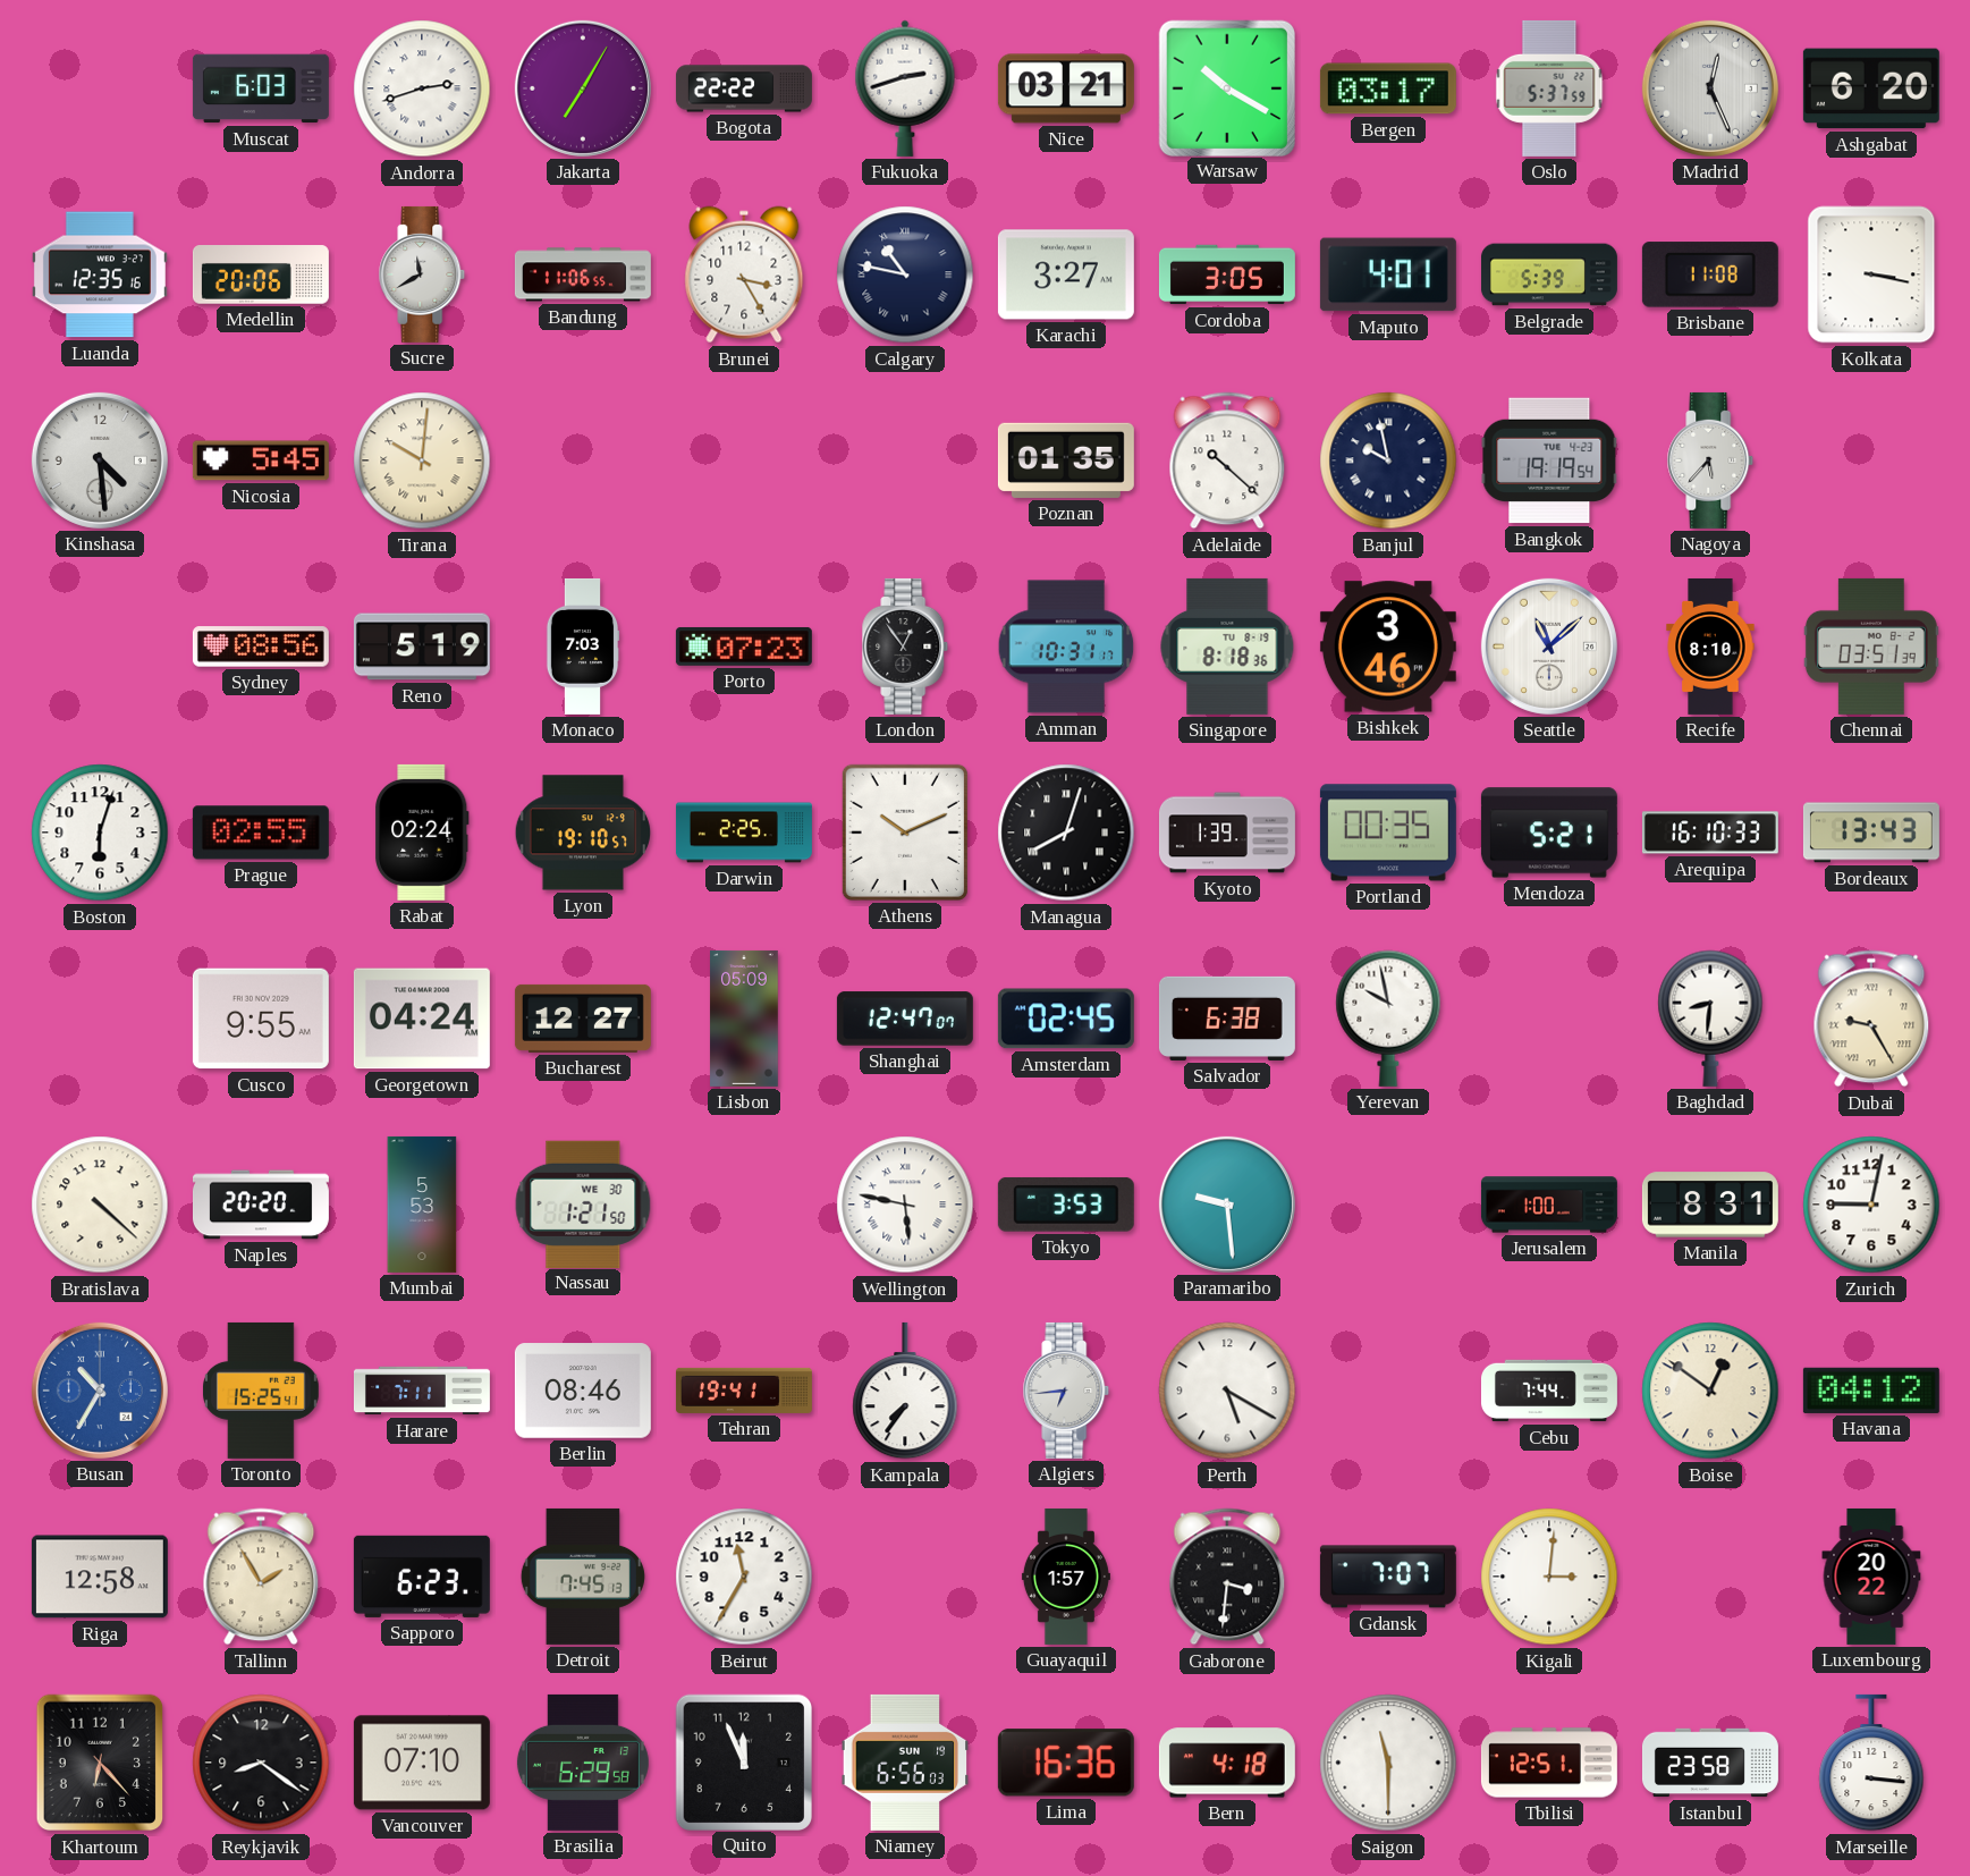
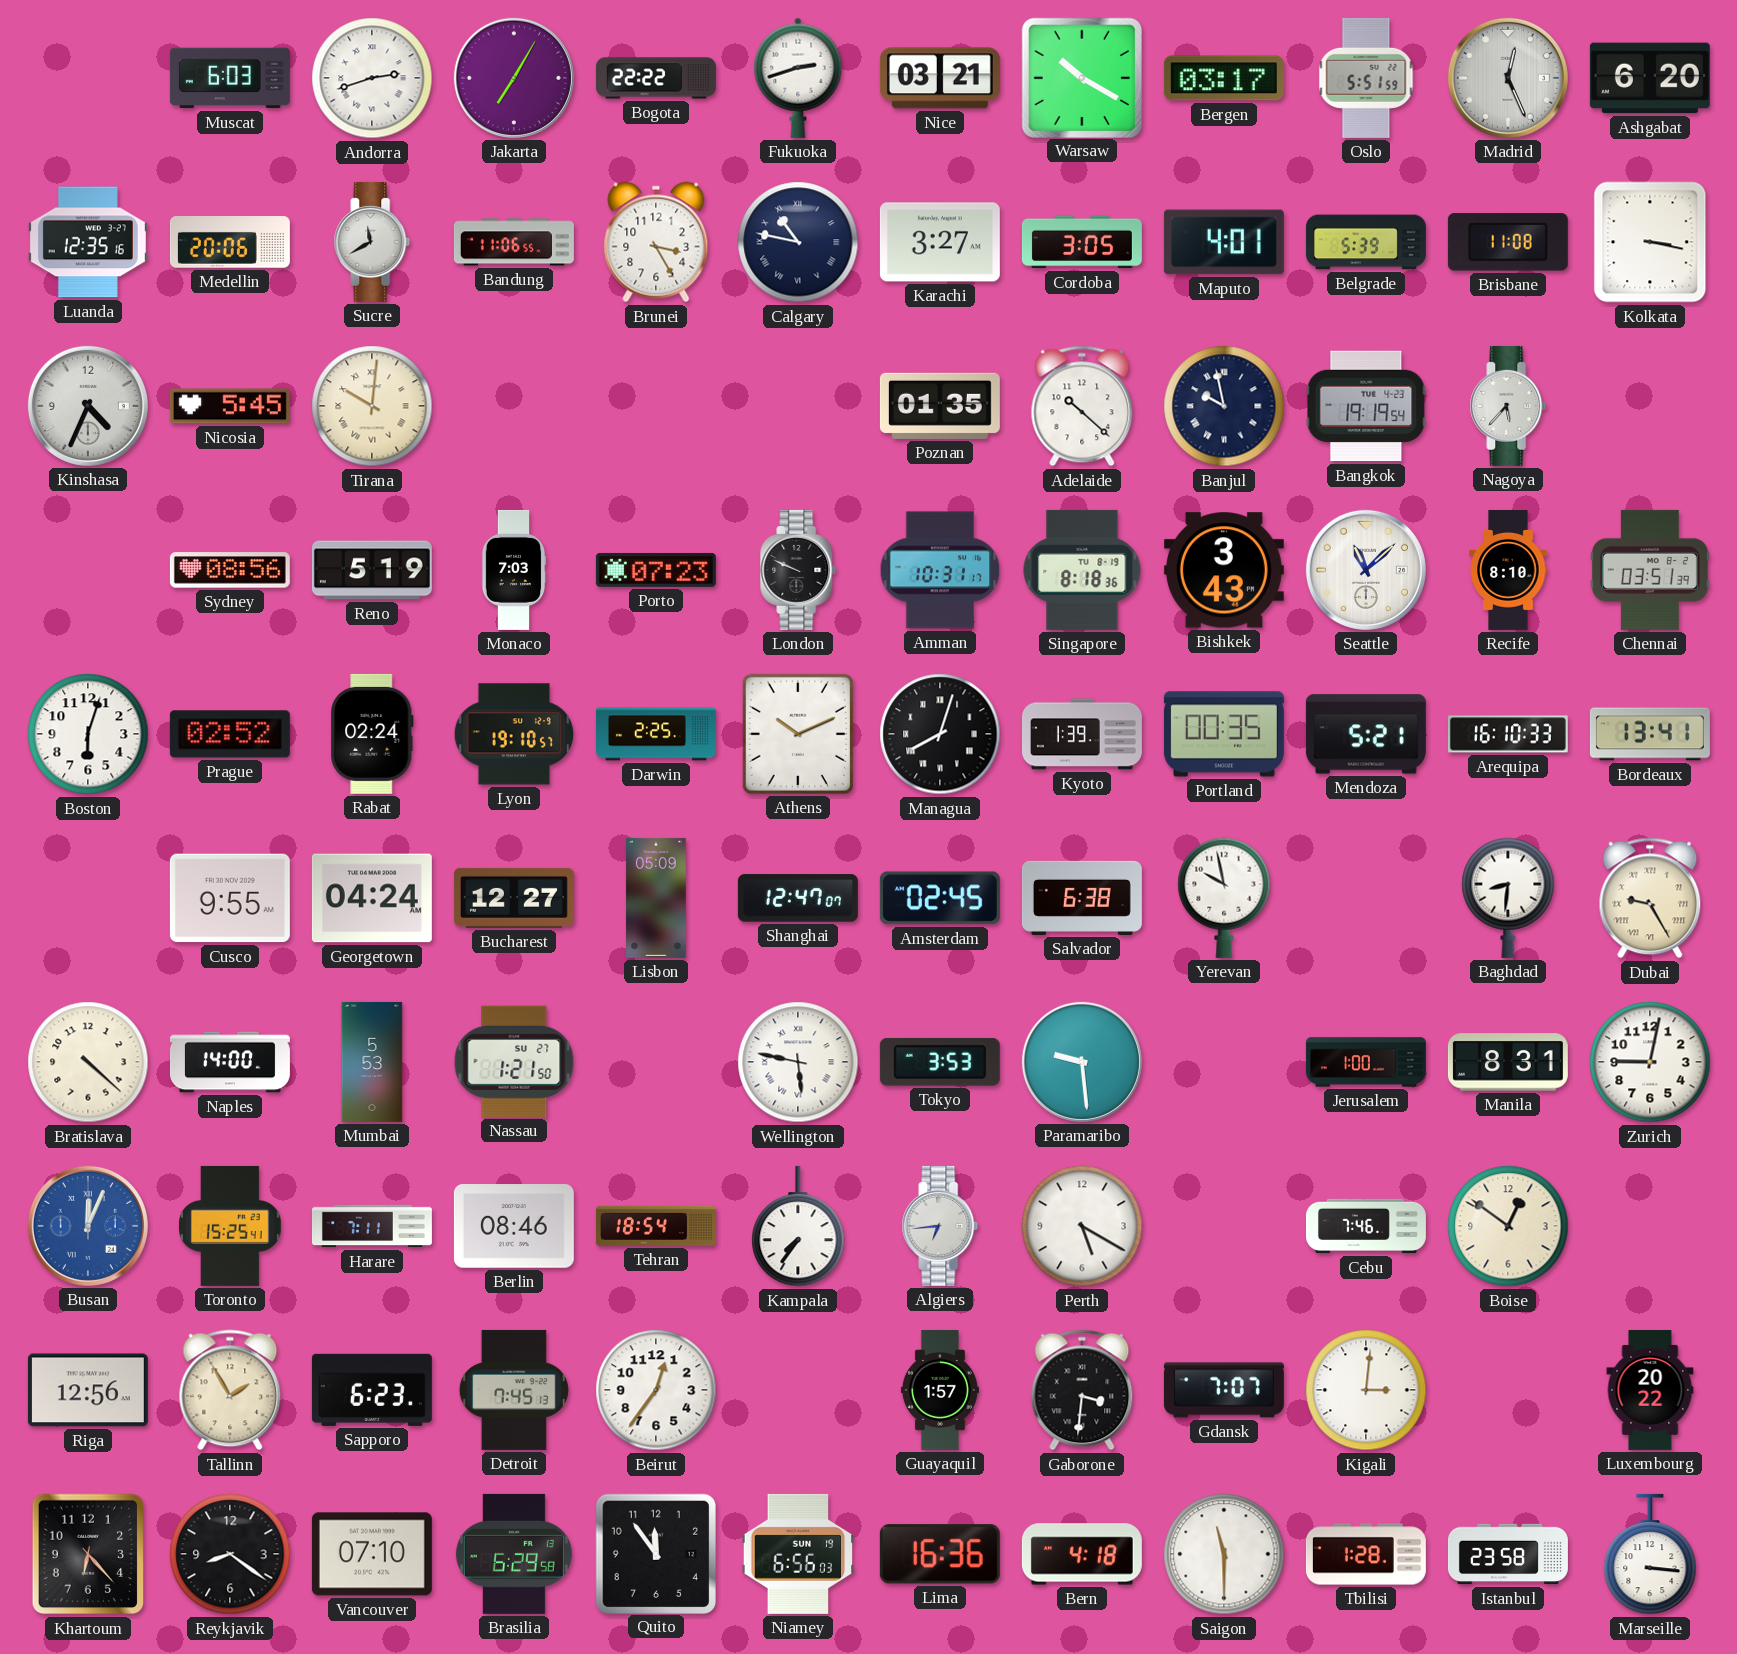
Oslo: 5:37 -> 5:51
Kinshasa: 4:29 -> 4:34
London: 12:54 -> 9:49
Bishkek: 3:46 -> 3:43
Prague: 02:55 -> 02:52
Bordeaux: 13:43 -> 13:41
Naples: 20:20 -> 14:00
Nassau date: WE 30 -> SU 27
Busan: 10:35 -> 12:04
Tehran: 19:41 -> 18:54
Cebu: 7:44 -> 7:46
Havana: 04:12 -> none
Riga: 12:58 -> 12:56
Beirut: 11:35 -> 12:36
Quito: 11:56 -> 11:54
Tbilisi: 12:51 -> 1:28
